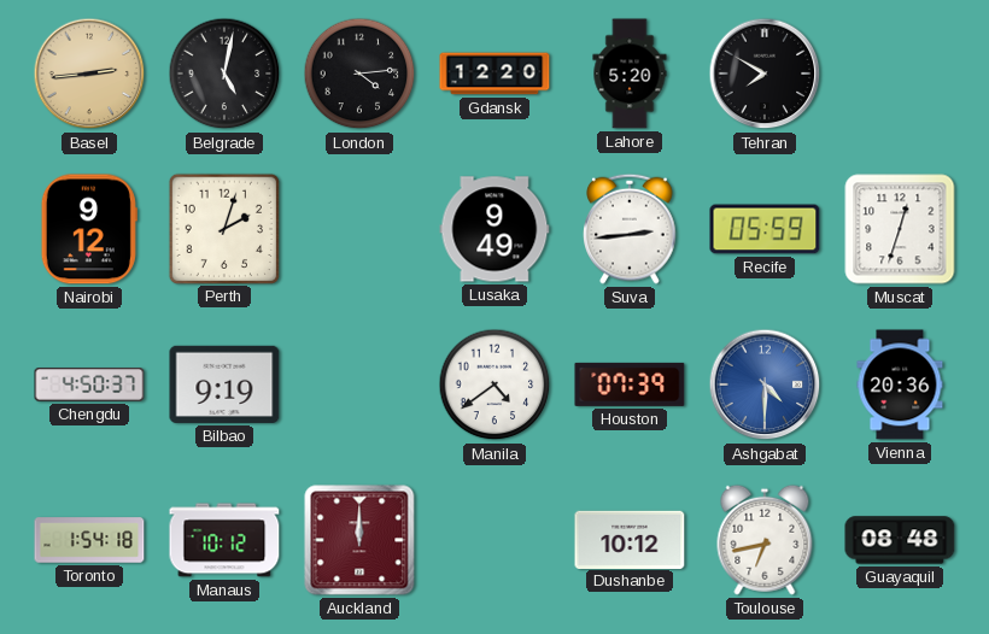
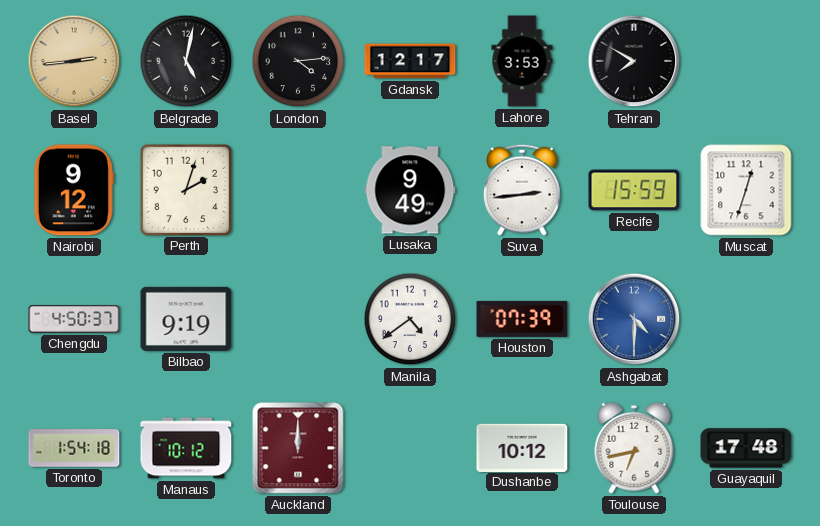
Gdansk: 12:20 -> 12:17
Lahore: 5:20 -> 3:53
Recife: 05:59 -> 15:59
Vienna: 20:36 -> none
Guayaquil: 08:48 -> 17:48
